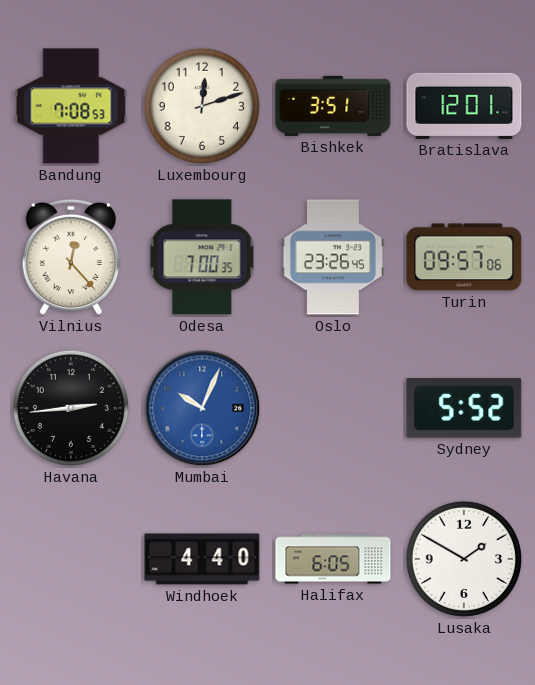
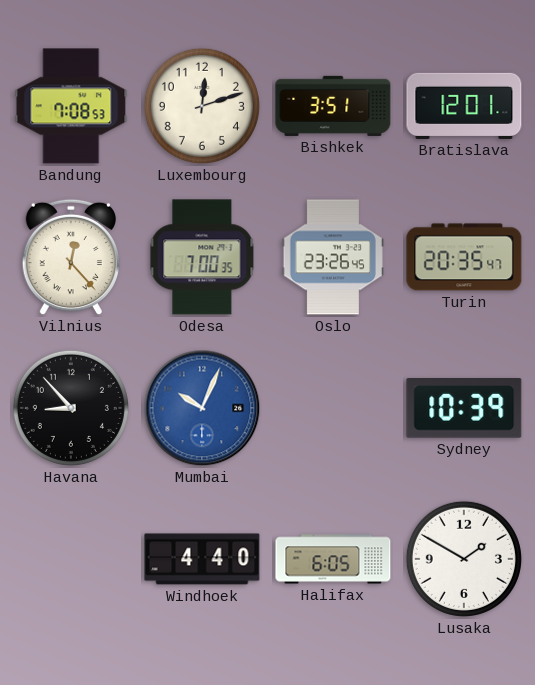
Turin: 09:57 -> 20:35
Havana: 2:44 -> 8:53
Sydney: 5:52 -> 10:39
